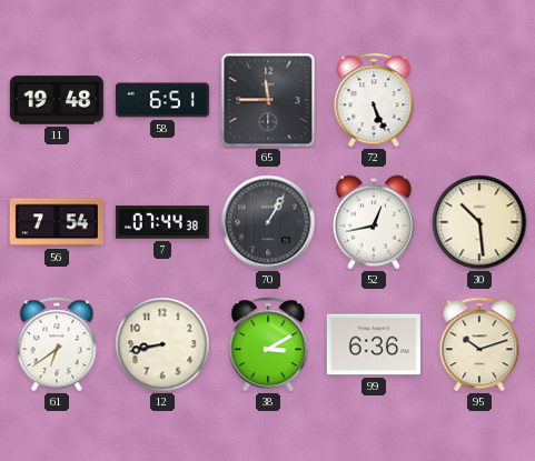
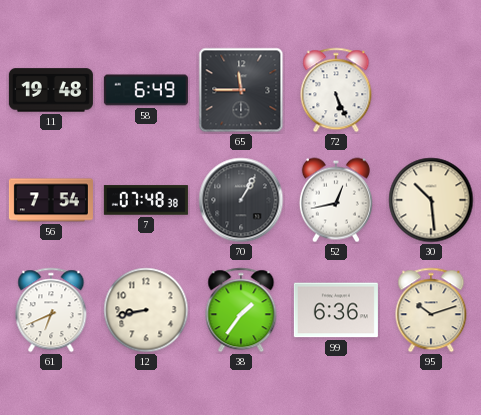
58: 6:51 -> 6:49
7: 07:44 -> 07:48
61: 6:39 -> 6:41
38: 3:10 -> 1:36
